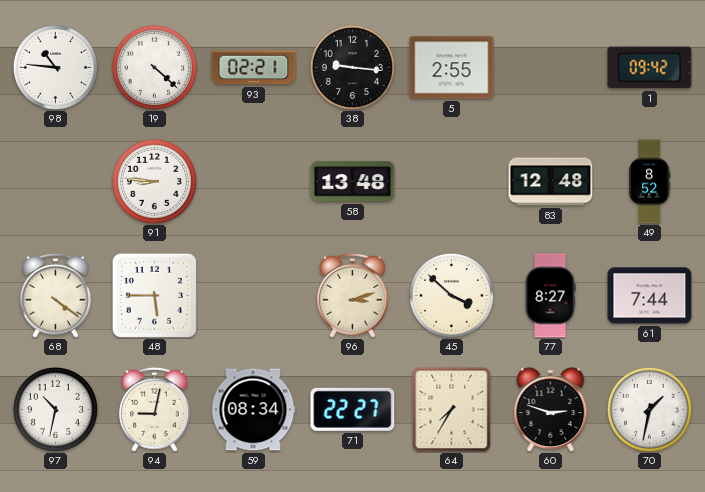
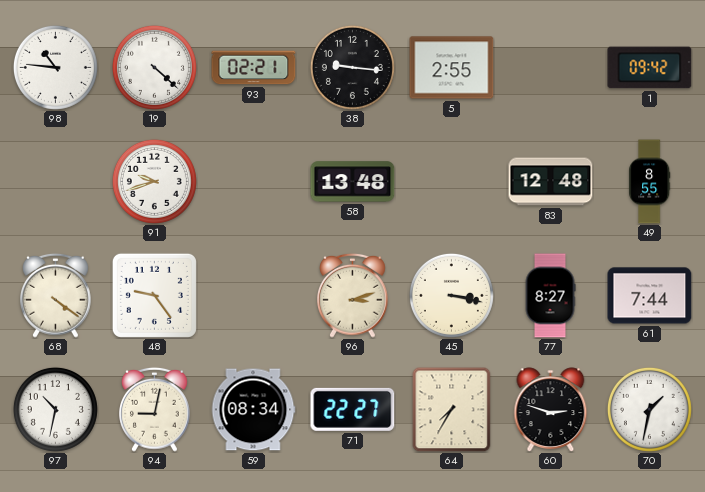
91: 8:46 -> 9:42
49: 8:52 -> 8:55
48: 5:45 -> 9:24
45: 3:52 -> 3:17
